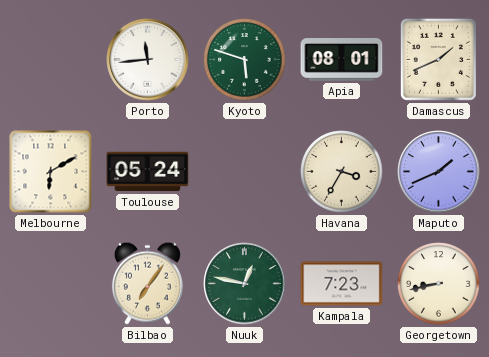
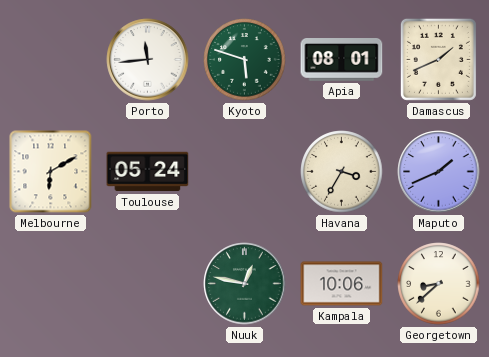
Bilbao: 7:06 -> none
Kampala: 7:23 -> 10:06
Georgetown: 8:43 -> 8:38
